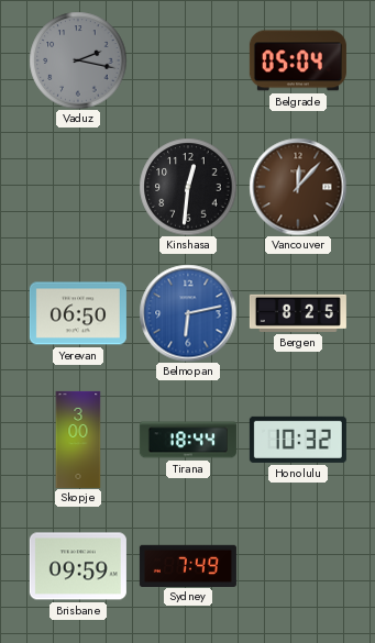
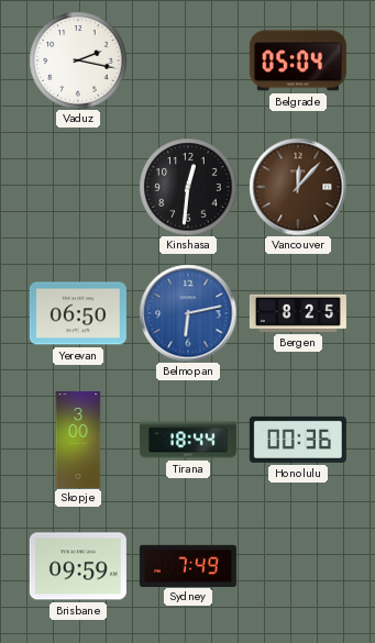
Vaduz dial: grey -> white
Honolulu: 10:32 -> 00:36
